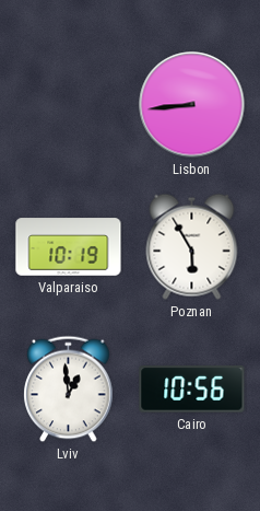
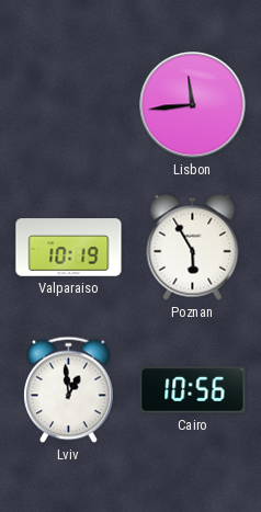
Lisbon: 8:44 -> 11:44
